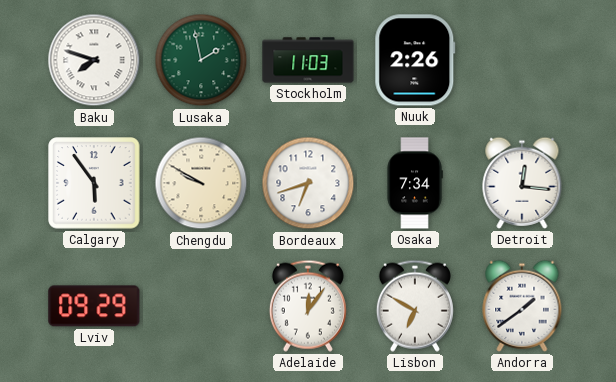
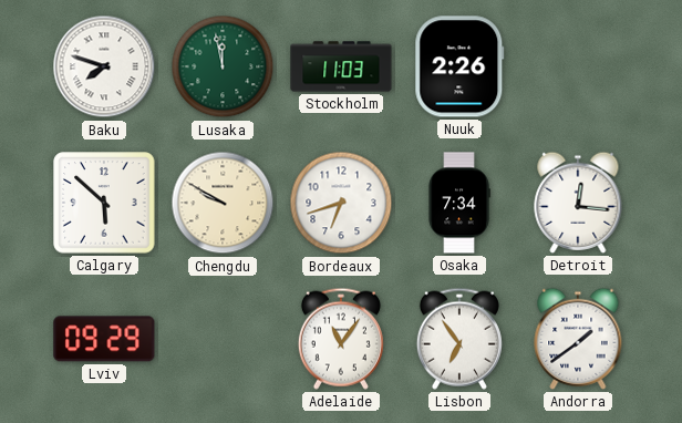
Lusaka: 1:58 -> 11:58
Calgary: 5:54 -> 5:52
Adelaide: 12:06 -> 11:06
Lisbon: 6:50 -> 6:54
